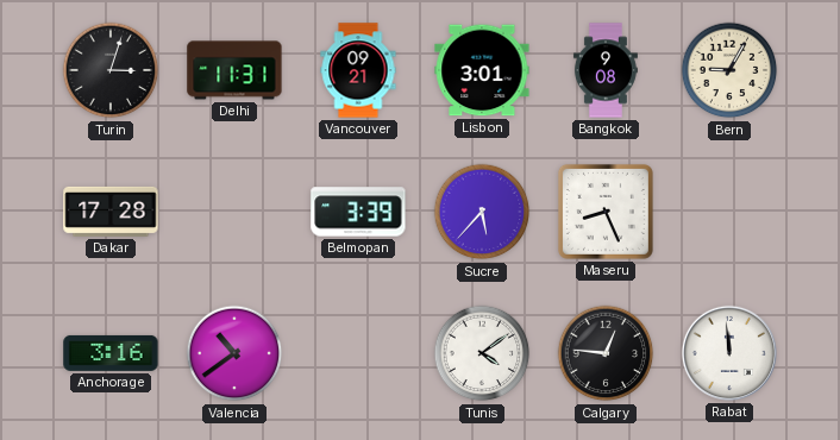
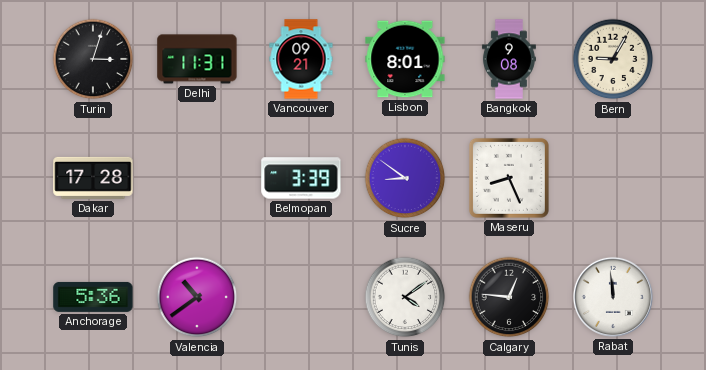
Lisbon: 3:01 -> 8:01
Sucre: 5:37 -> 8:51
Anchorage: 3:16 -> 5:36
